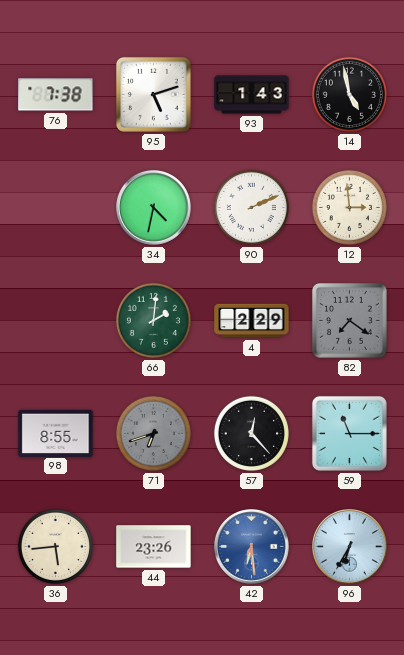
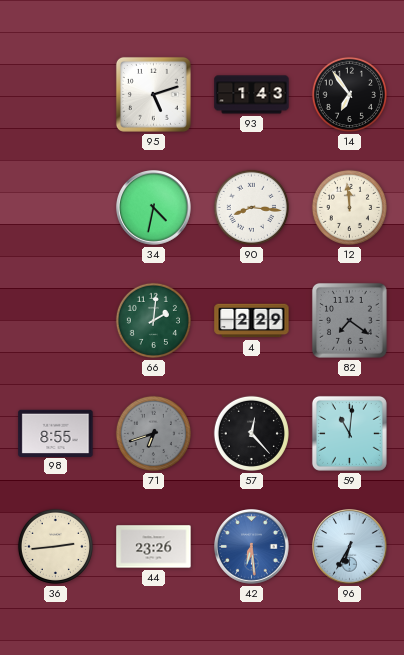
76: 7:38 -> none
14: 4:58 -> 6:54
90: 2:11 -> 8:16
12: 2:59 -> 11:59
59: 11:15 -> 11:01
36: 5:44 -> 2:44
